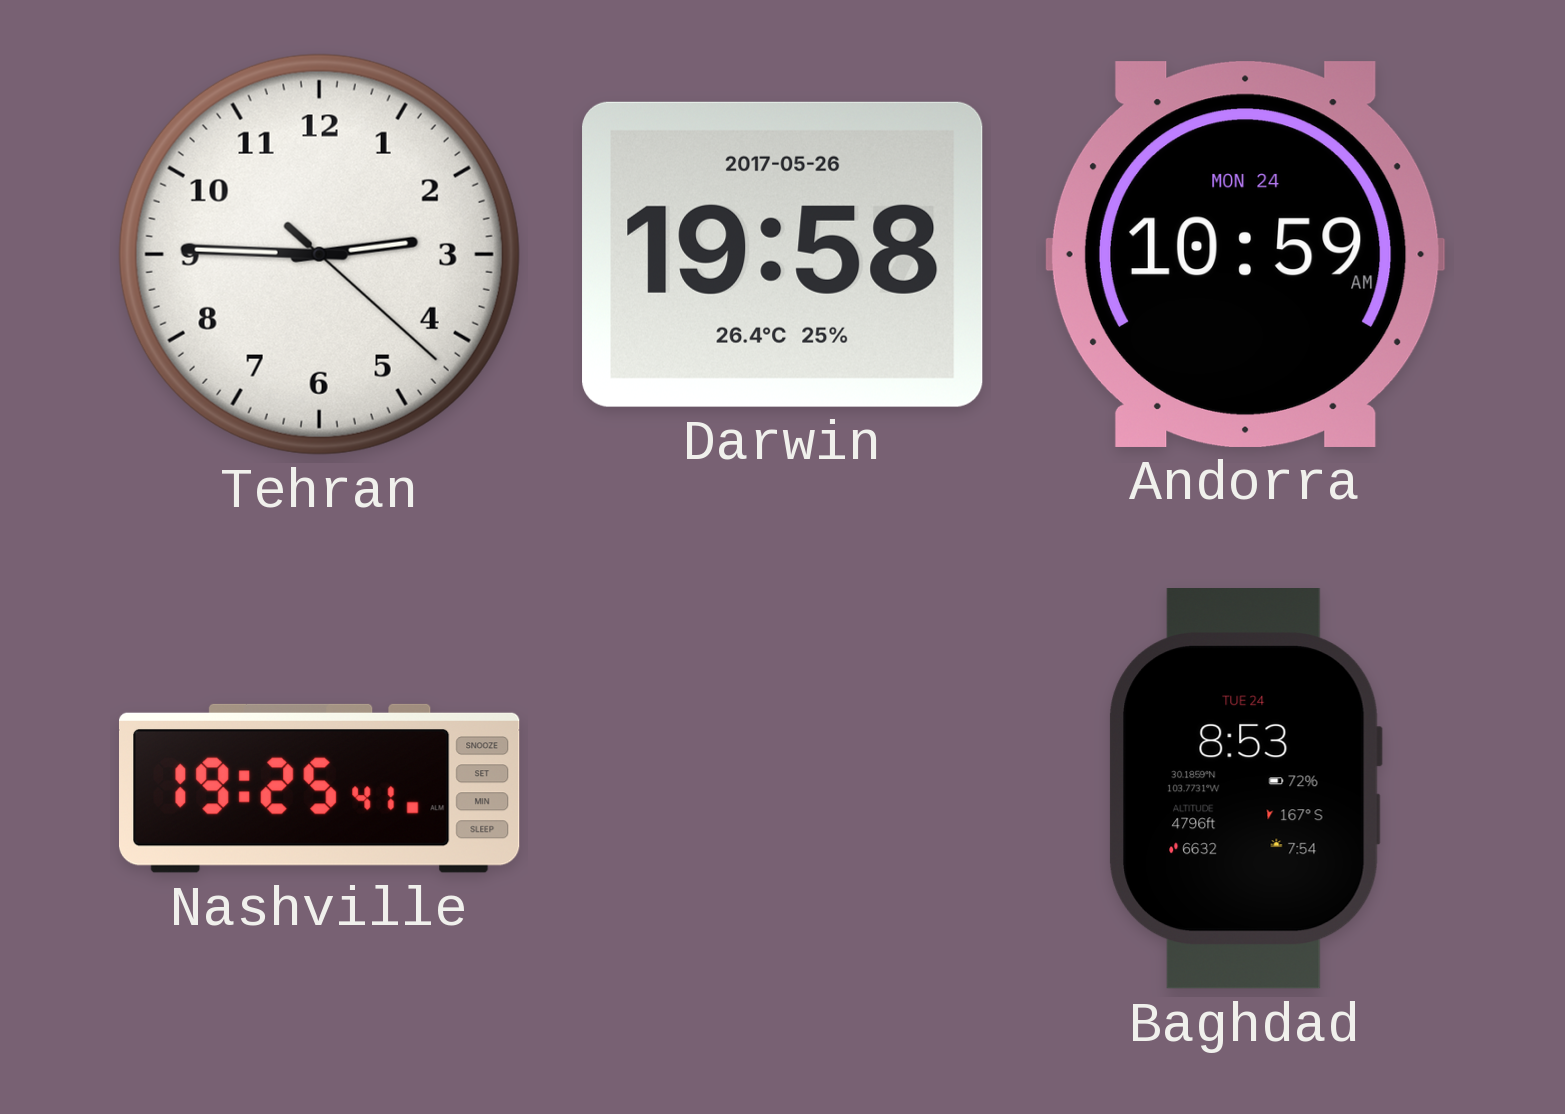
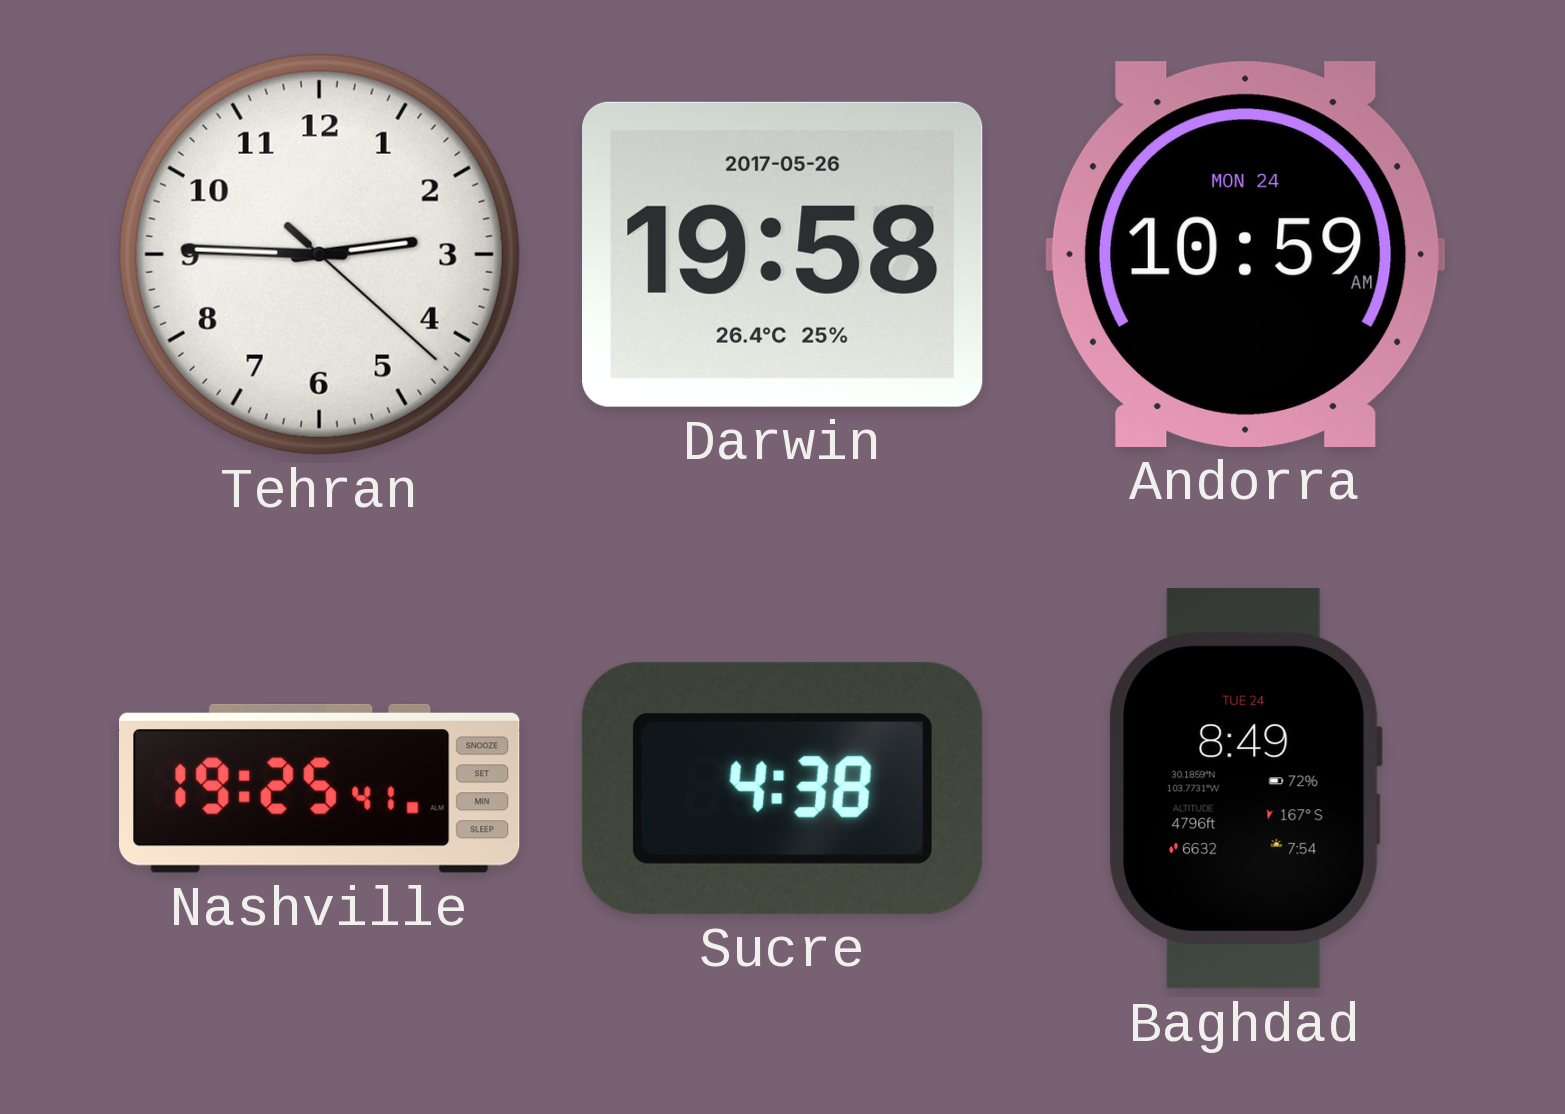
Sucre: none -> 4:38
Baghdad: 8:53 -> 8:49
